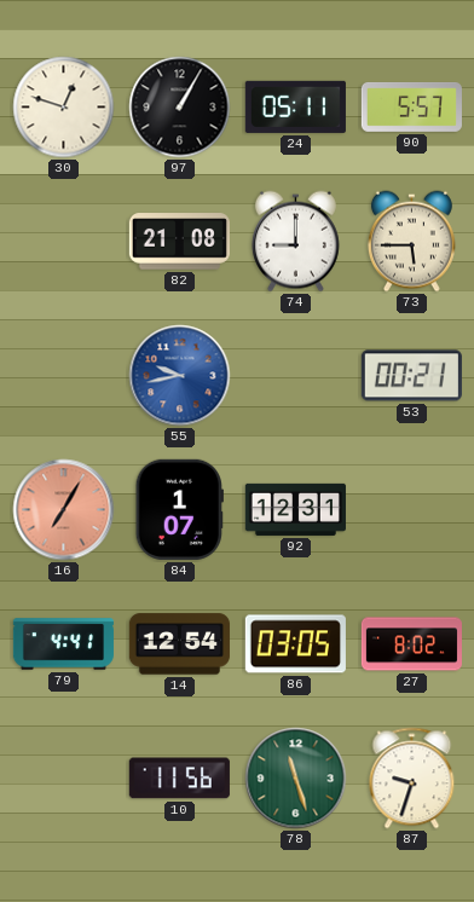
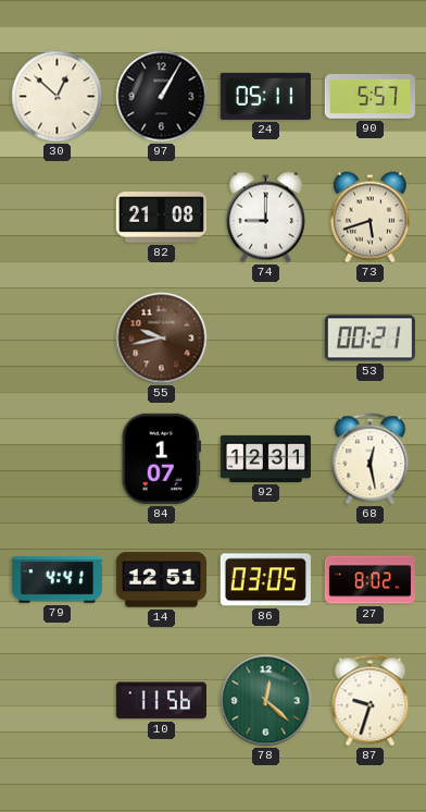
30: 12:48 -> 12:52
73: 5:45 -> 5:42
55 dial: blue -> brown
16: 7:05 -> none
68: none -> 12:28
14: 12:54 -> 12:51
78: 11:27 -> 12:22
